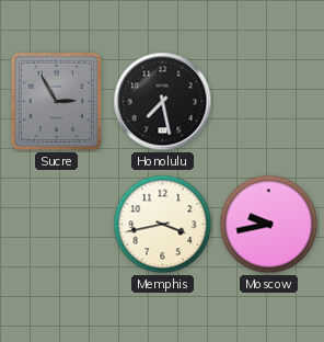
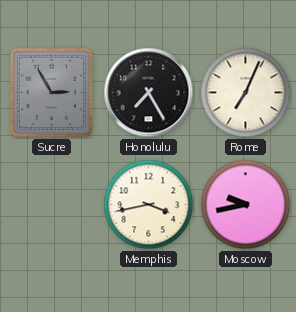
Honolulu: 7:28 -> 7:25
Rome: none -> 7:04
